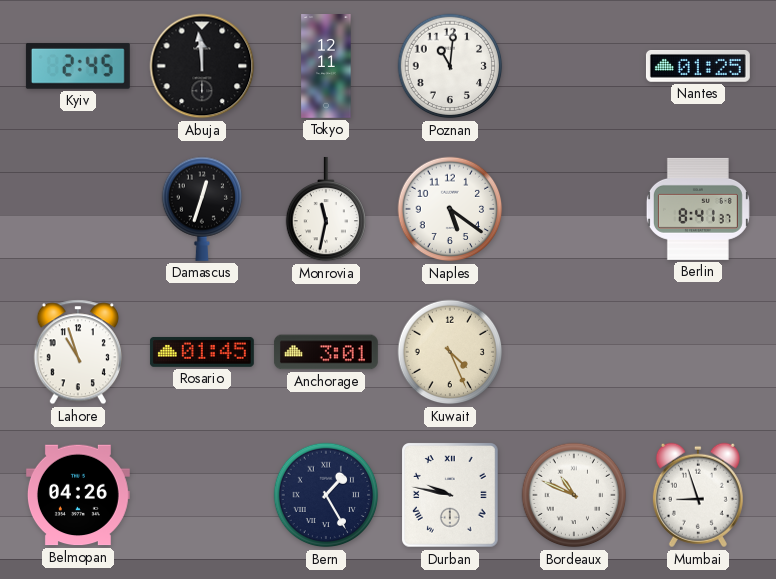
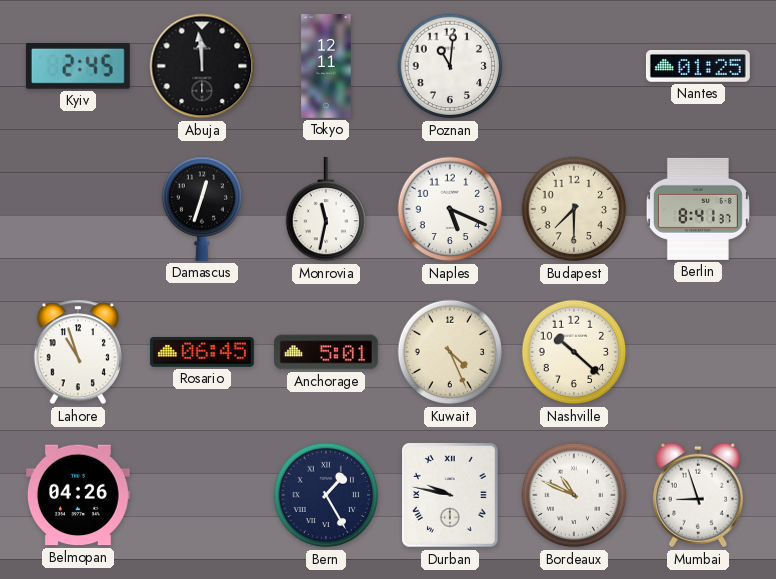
Naples: 5:21 -> 5:19
Budapest: none -> 7:30
Rosario: 01:45 -> 06:45
Anchorage: 3:01 -> 5:01
Nashville: none -> 10:22
